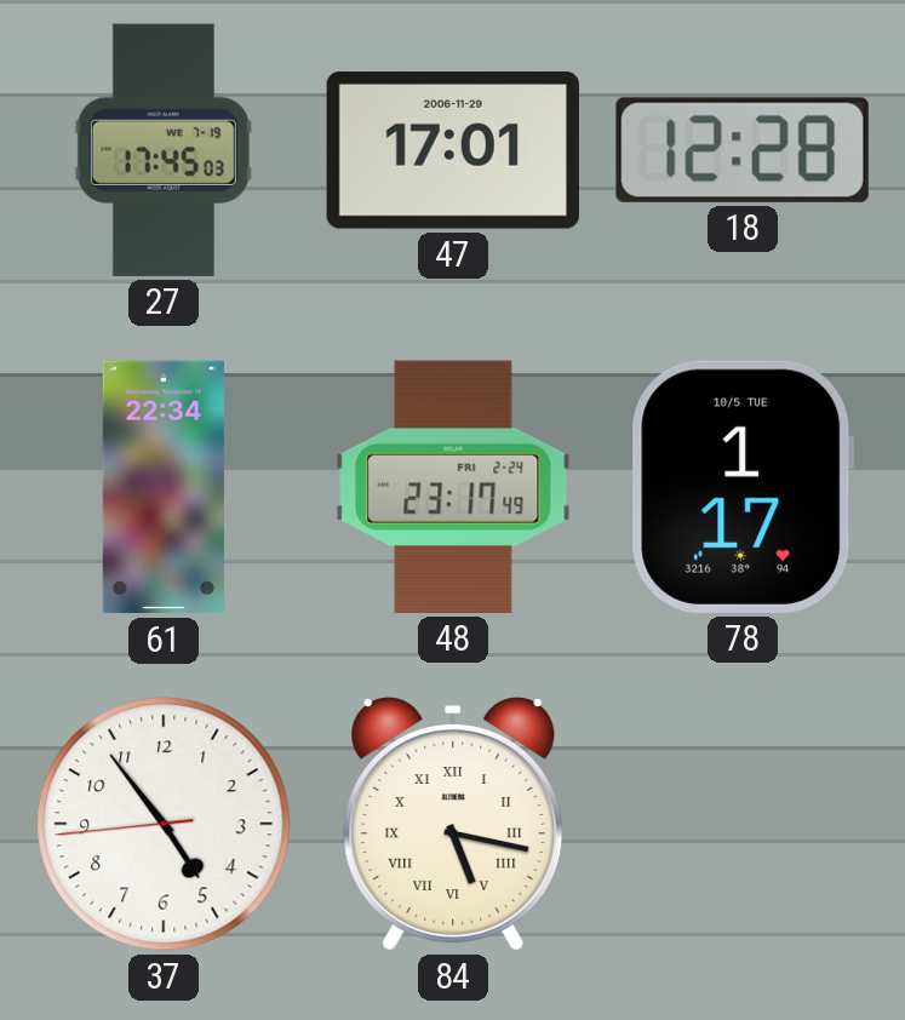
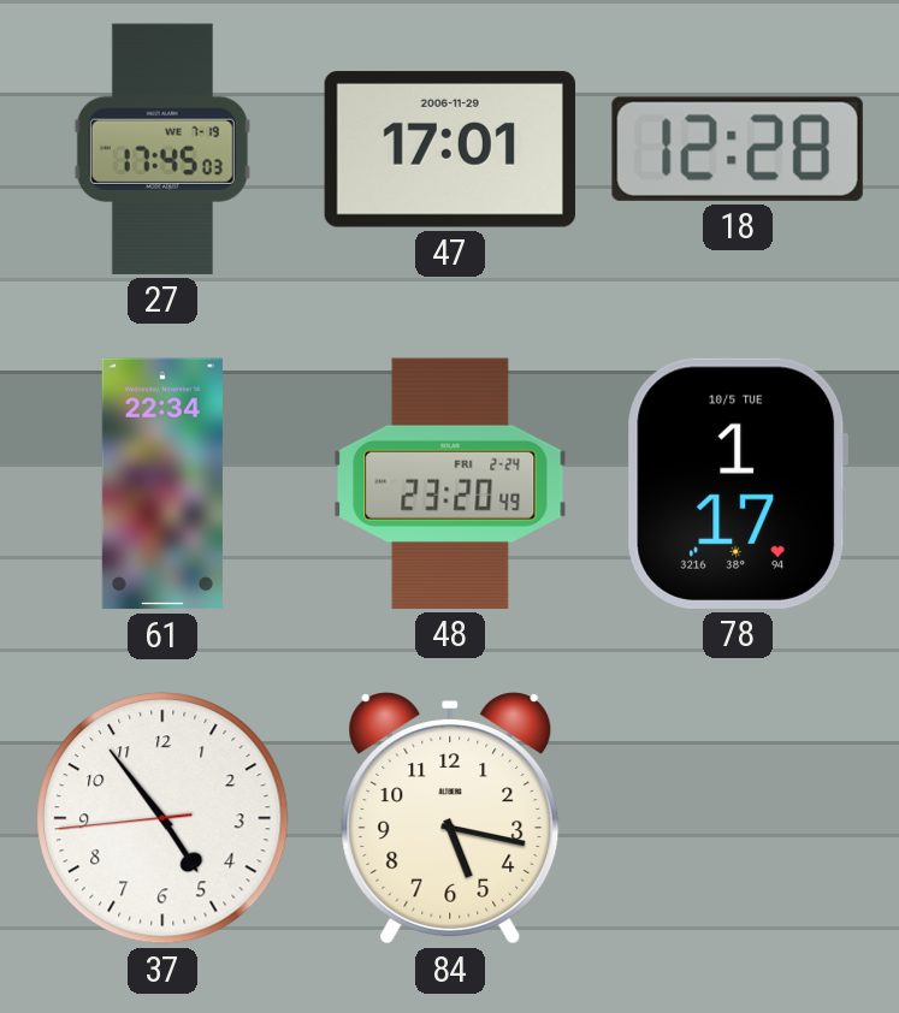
48: 23:17 -> 23:20
84 numerals: Roman -> Arabic
